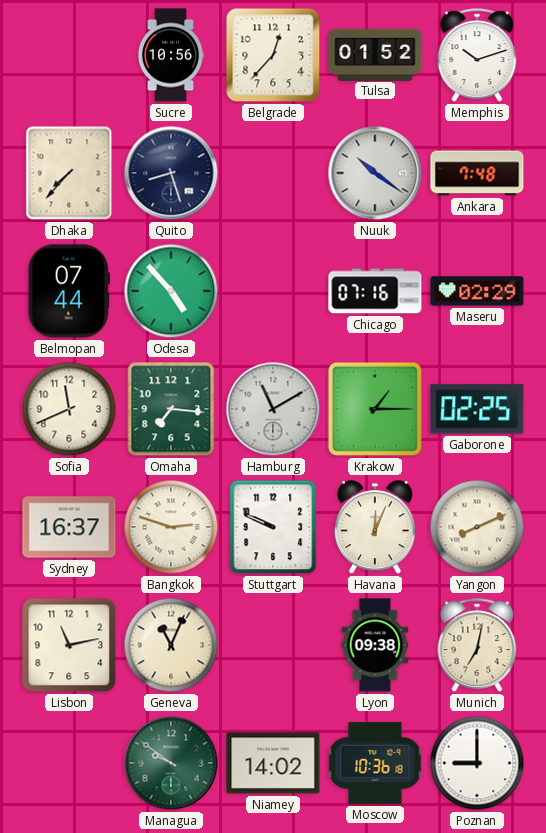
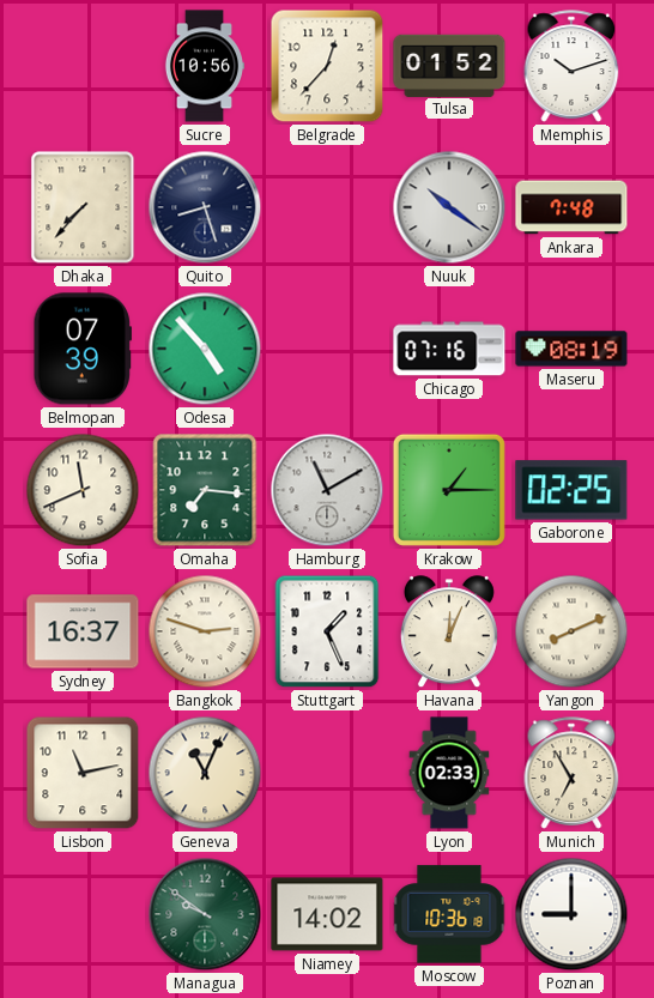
Belmopan: 07:44 -> 07:39
Maseru: 02:29 -> 08:19
Stuttgart: 9:49 -> 1:26
Lyon: 09:38 -> 02:33
Munich: 7:02 -> 6:55
